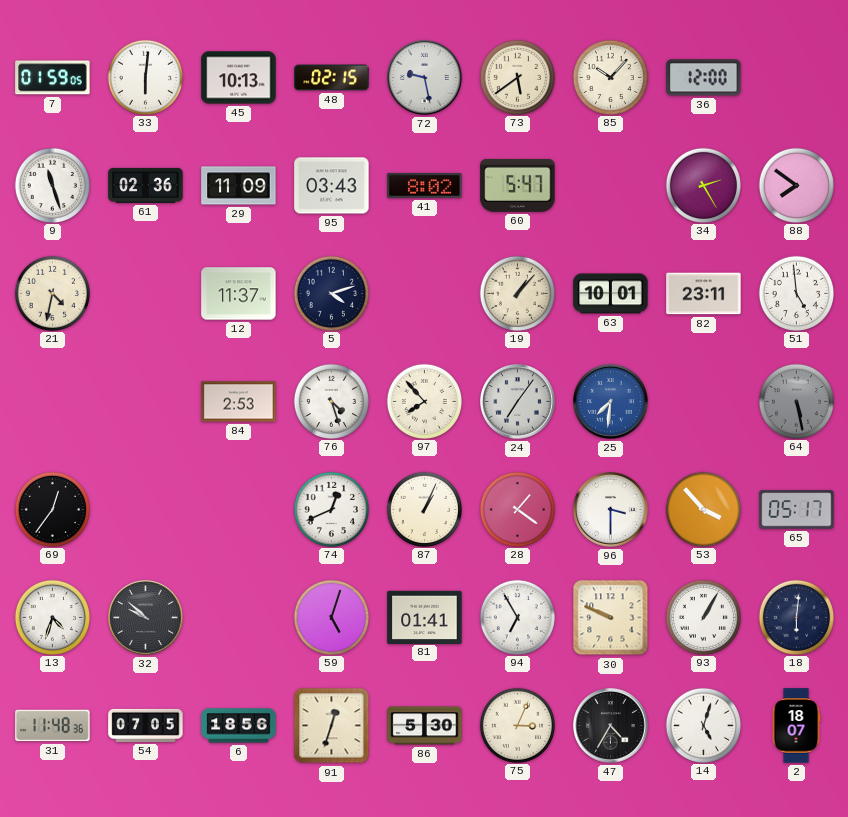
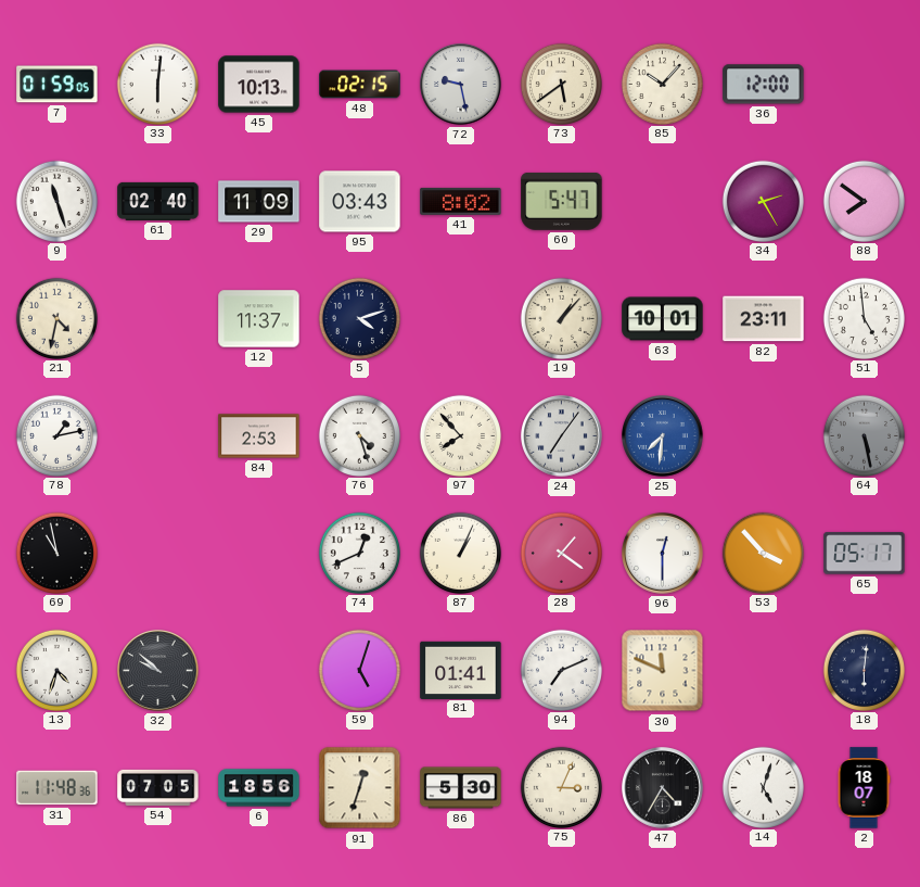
61: 02:36 -> 02:40
78: none -> 1:13
69: 12:36 -> 10:58
96: 3:30 -> 12:30
94: 6:55 -> 7:11
30: 9:49 -> 11:49
93: 1:05 -> none
